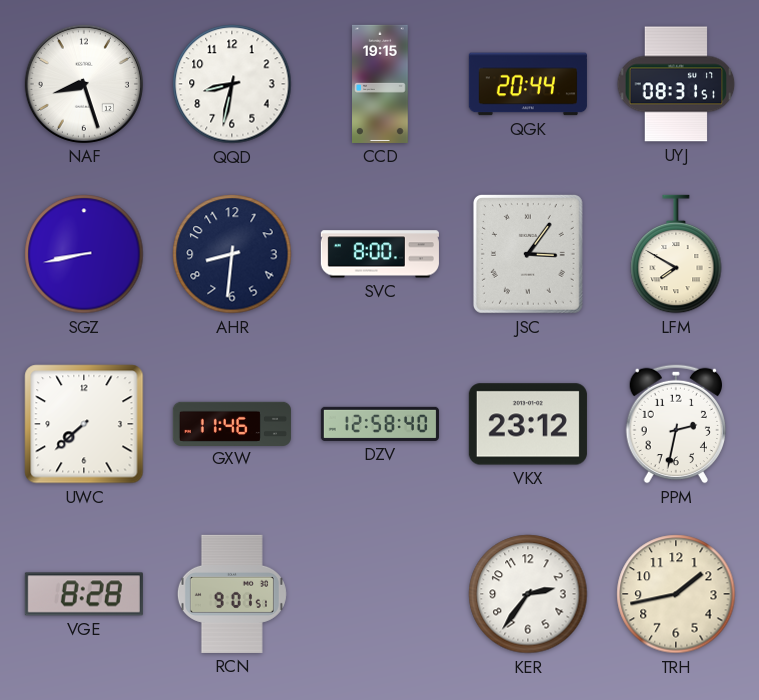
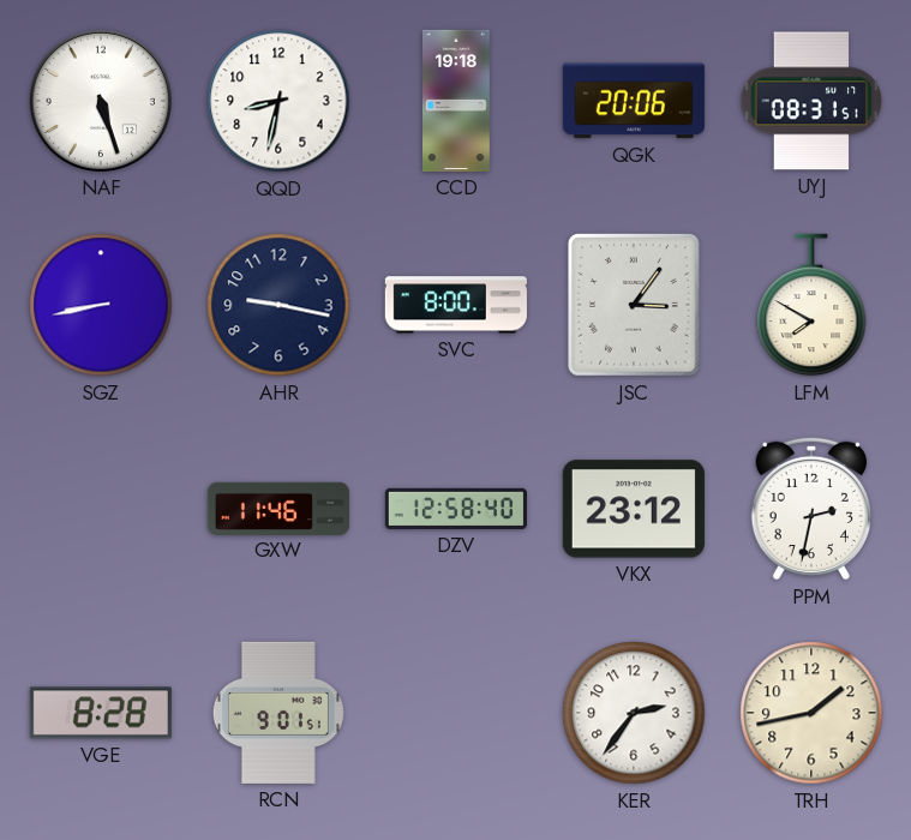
NAF: 8:27 -> 5:27
CCD: 19:15 -> 19:18
QGK: 20:44 -> 20:06
AHR: 8:31 -> 9:17
UWC: 7:38 -> none
